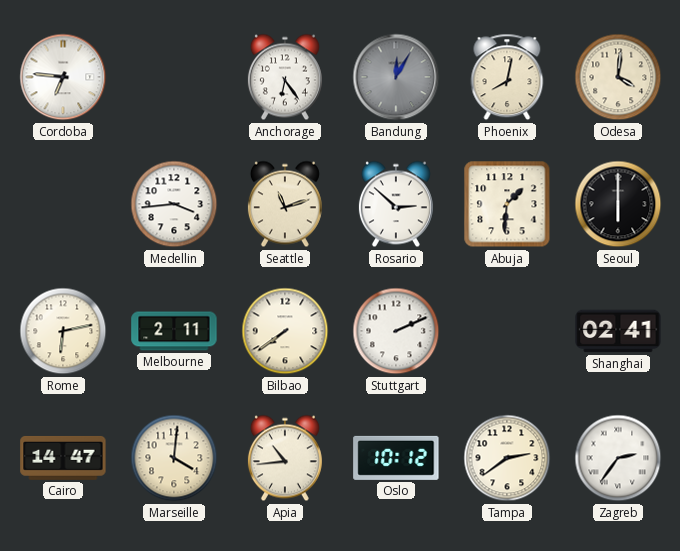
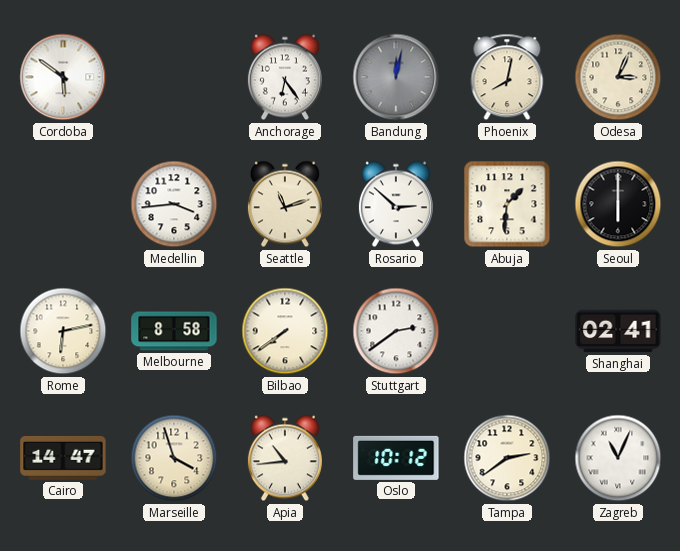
Cordoba: 6:46 -> 5:51
Bandung: 12:05 -> 12:02
Odesa: 4:01 -> 3:04
Melbourne: 2:11 -> 8:58
Stuttgart: 2:11 -> 2:39
Marseille: 4:01 -> 3:57
Zagreb: 2:36 -> 11:04
